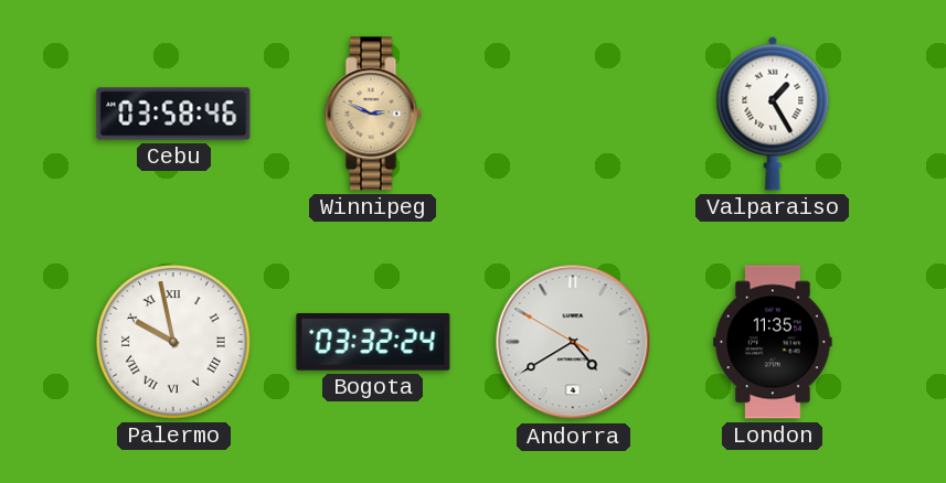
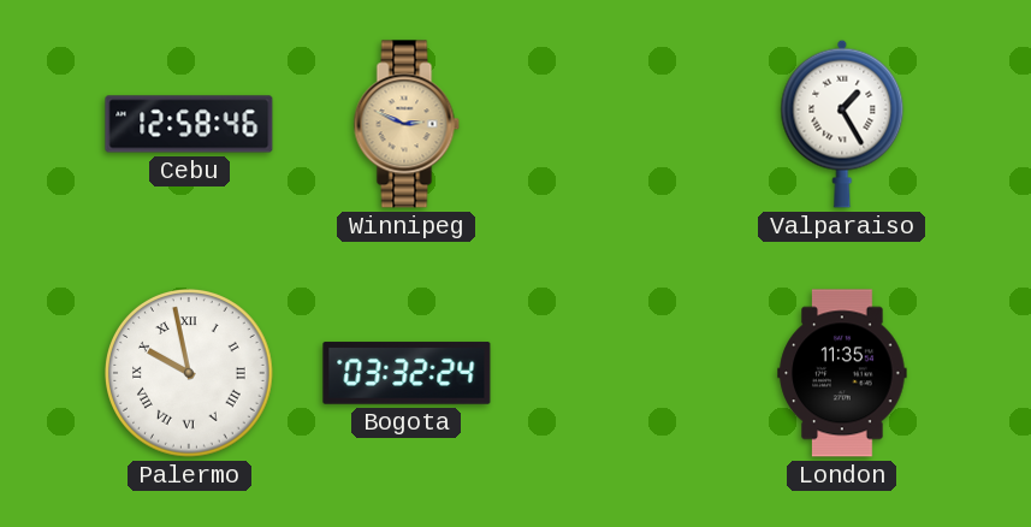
Cebu: 03:58 -> 12:58
Andorra: 4:39 -> none
